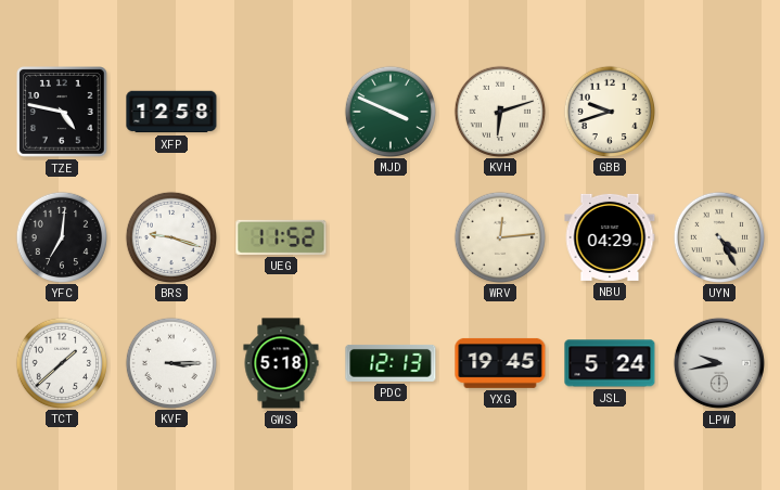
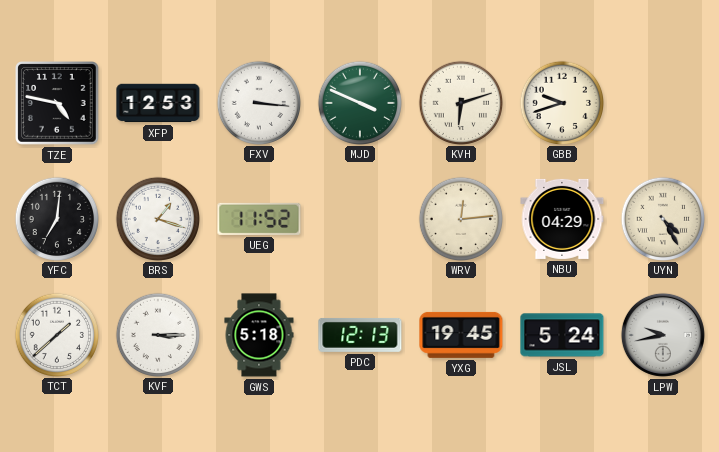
XFP: 12:58 -> 12:53
FXV: none -> 3:16
BRS: 9:18 -> 1:18
